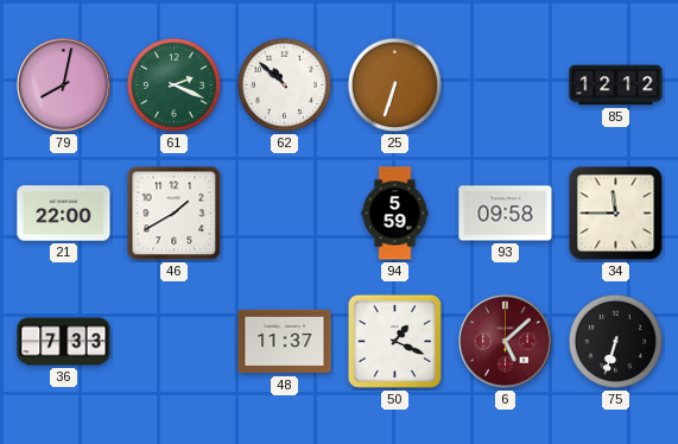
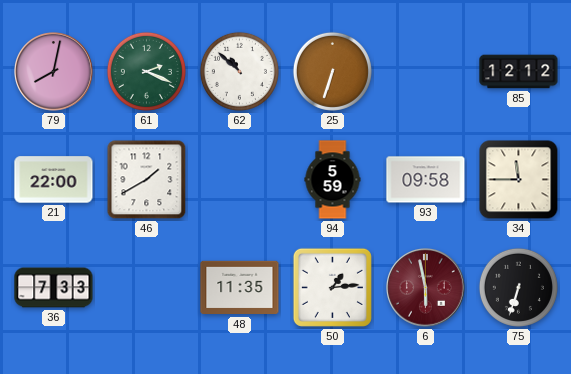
48: 11:37 -> 11:35
50: 1:19 -> 1:14
6: 5:08 -> 5:58
